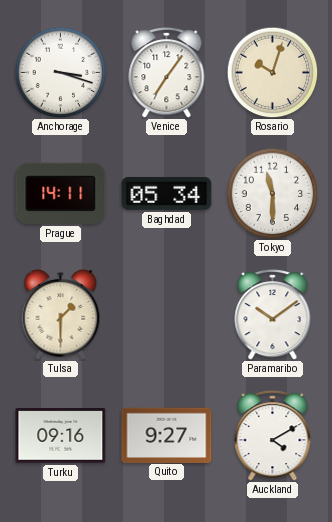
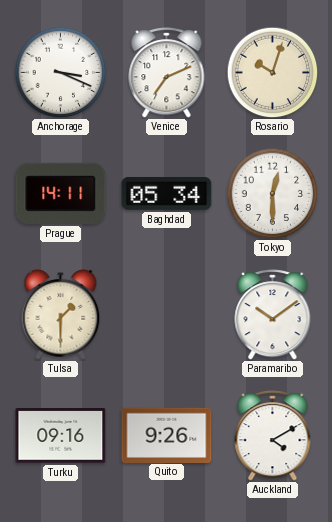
Anchorage: 3:18 -> 3:19
Venice: 7:06 -> 7:11
Tokyo: 11:30 -> 12:30
Quito: 9:27 -> 9:26
